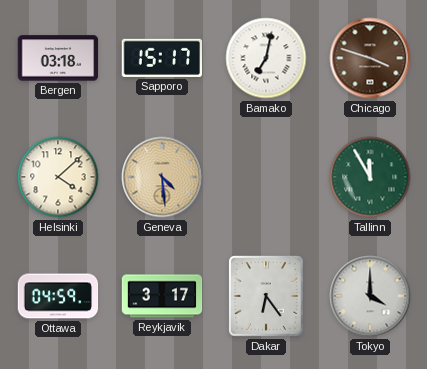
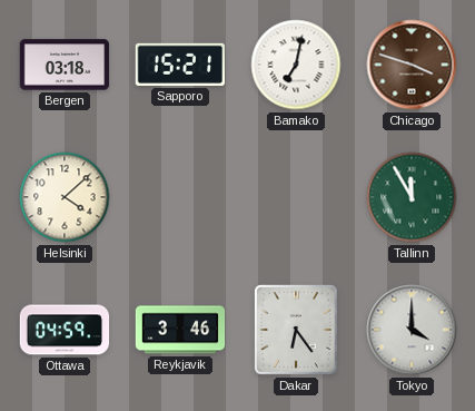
Sapporo: 15:17 -> 15:21
Geneva: 4:29 -> none
Reykjavik: 3:17 -> 3:46
